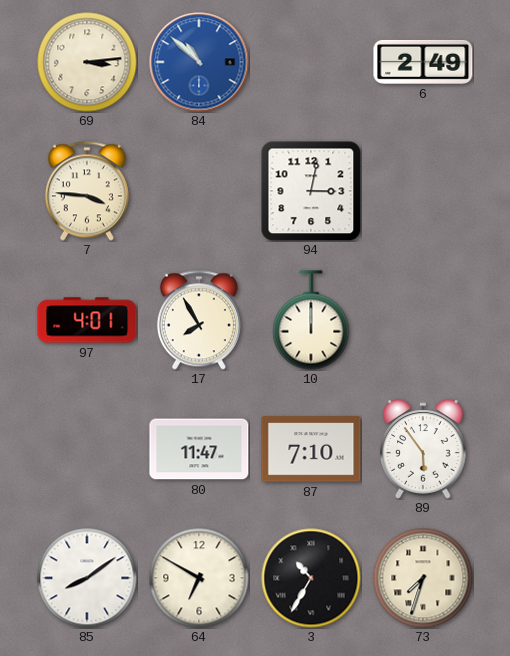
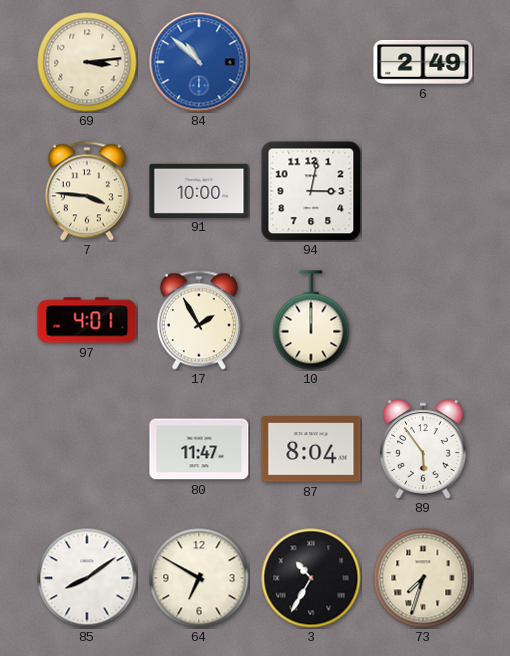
91: none -> 10:00
17: 7:55 -> 1:55
87: 7:10 -> 8:04
